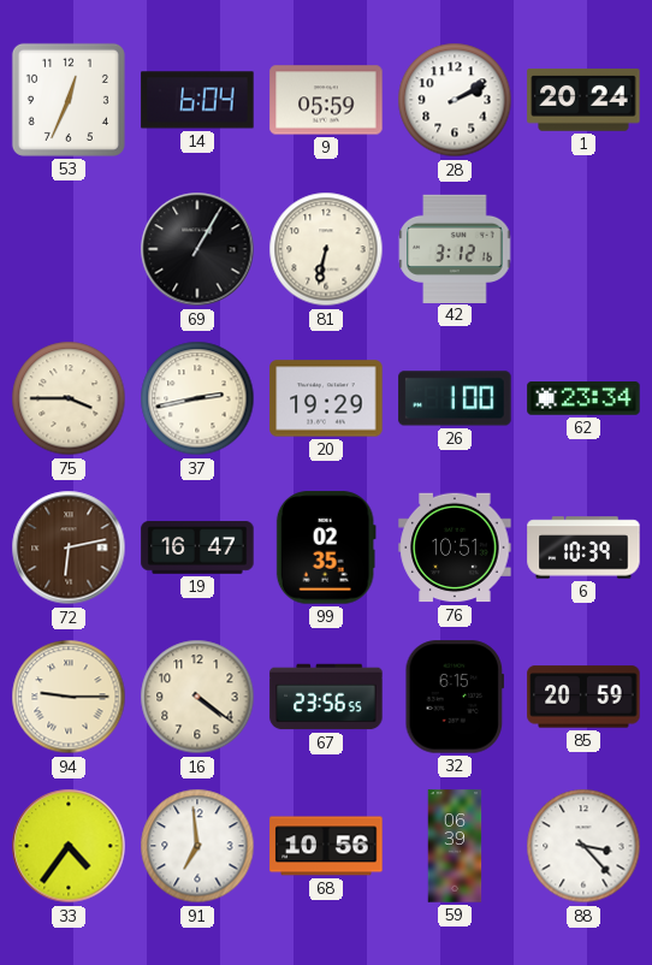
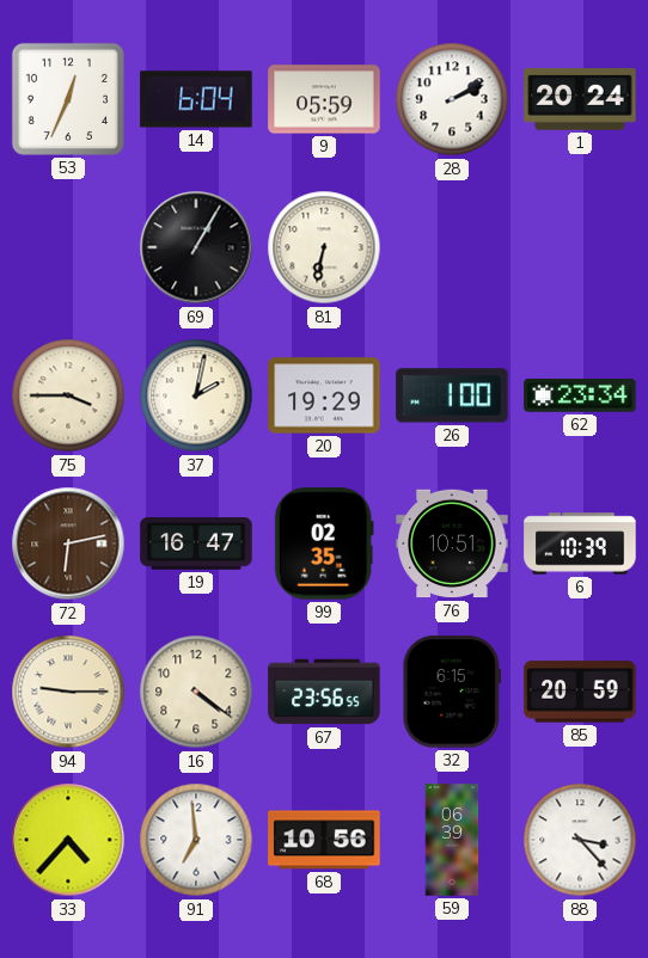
42: 3:12 -> none
37: 2:43 -> 2:02
33: 4:36 -> 4:37
